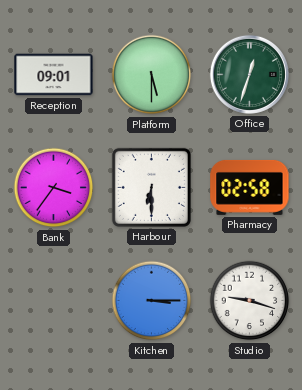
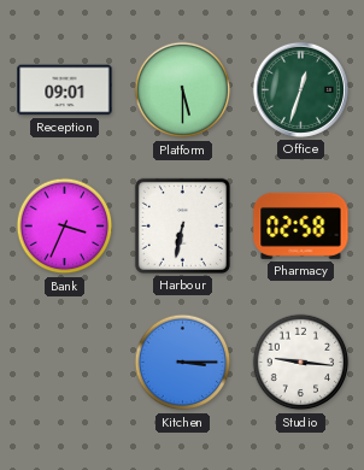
Bank: 3:36 -> 3:34
Harbour: 6:30 -> 6:32
Studio: 9:18 -> 9:16
